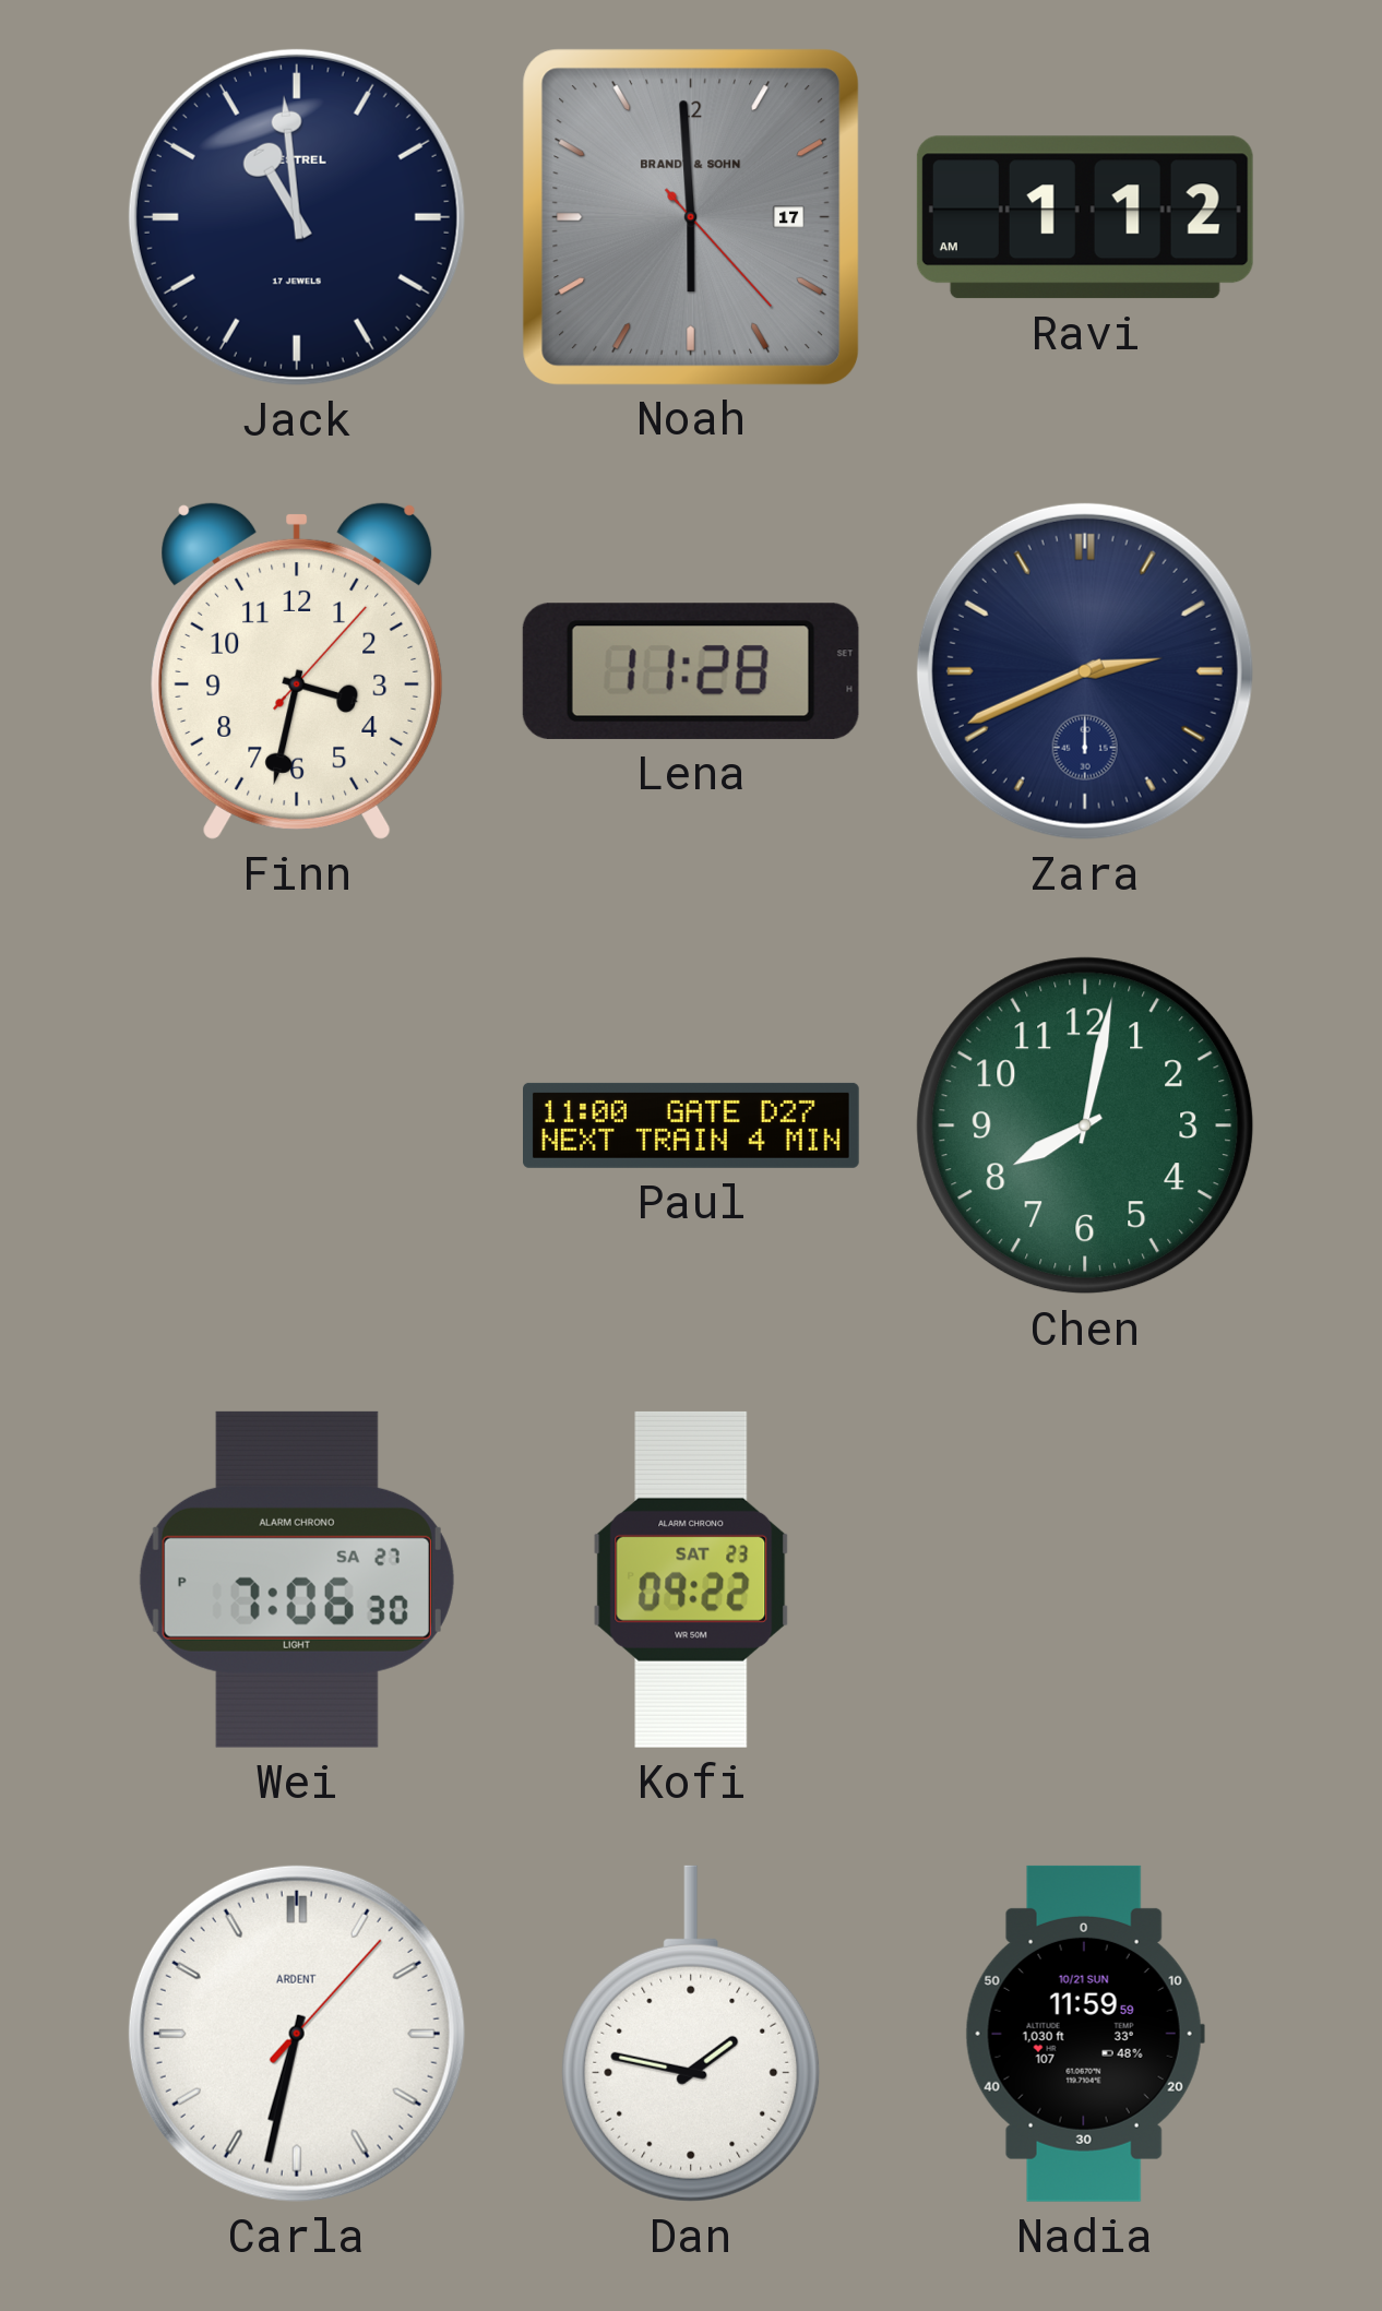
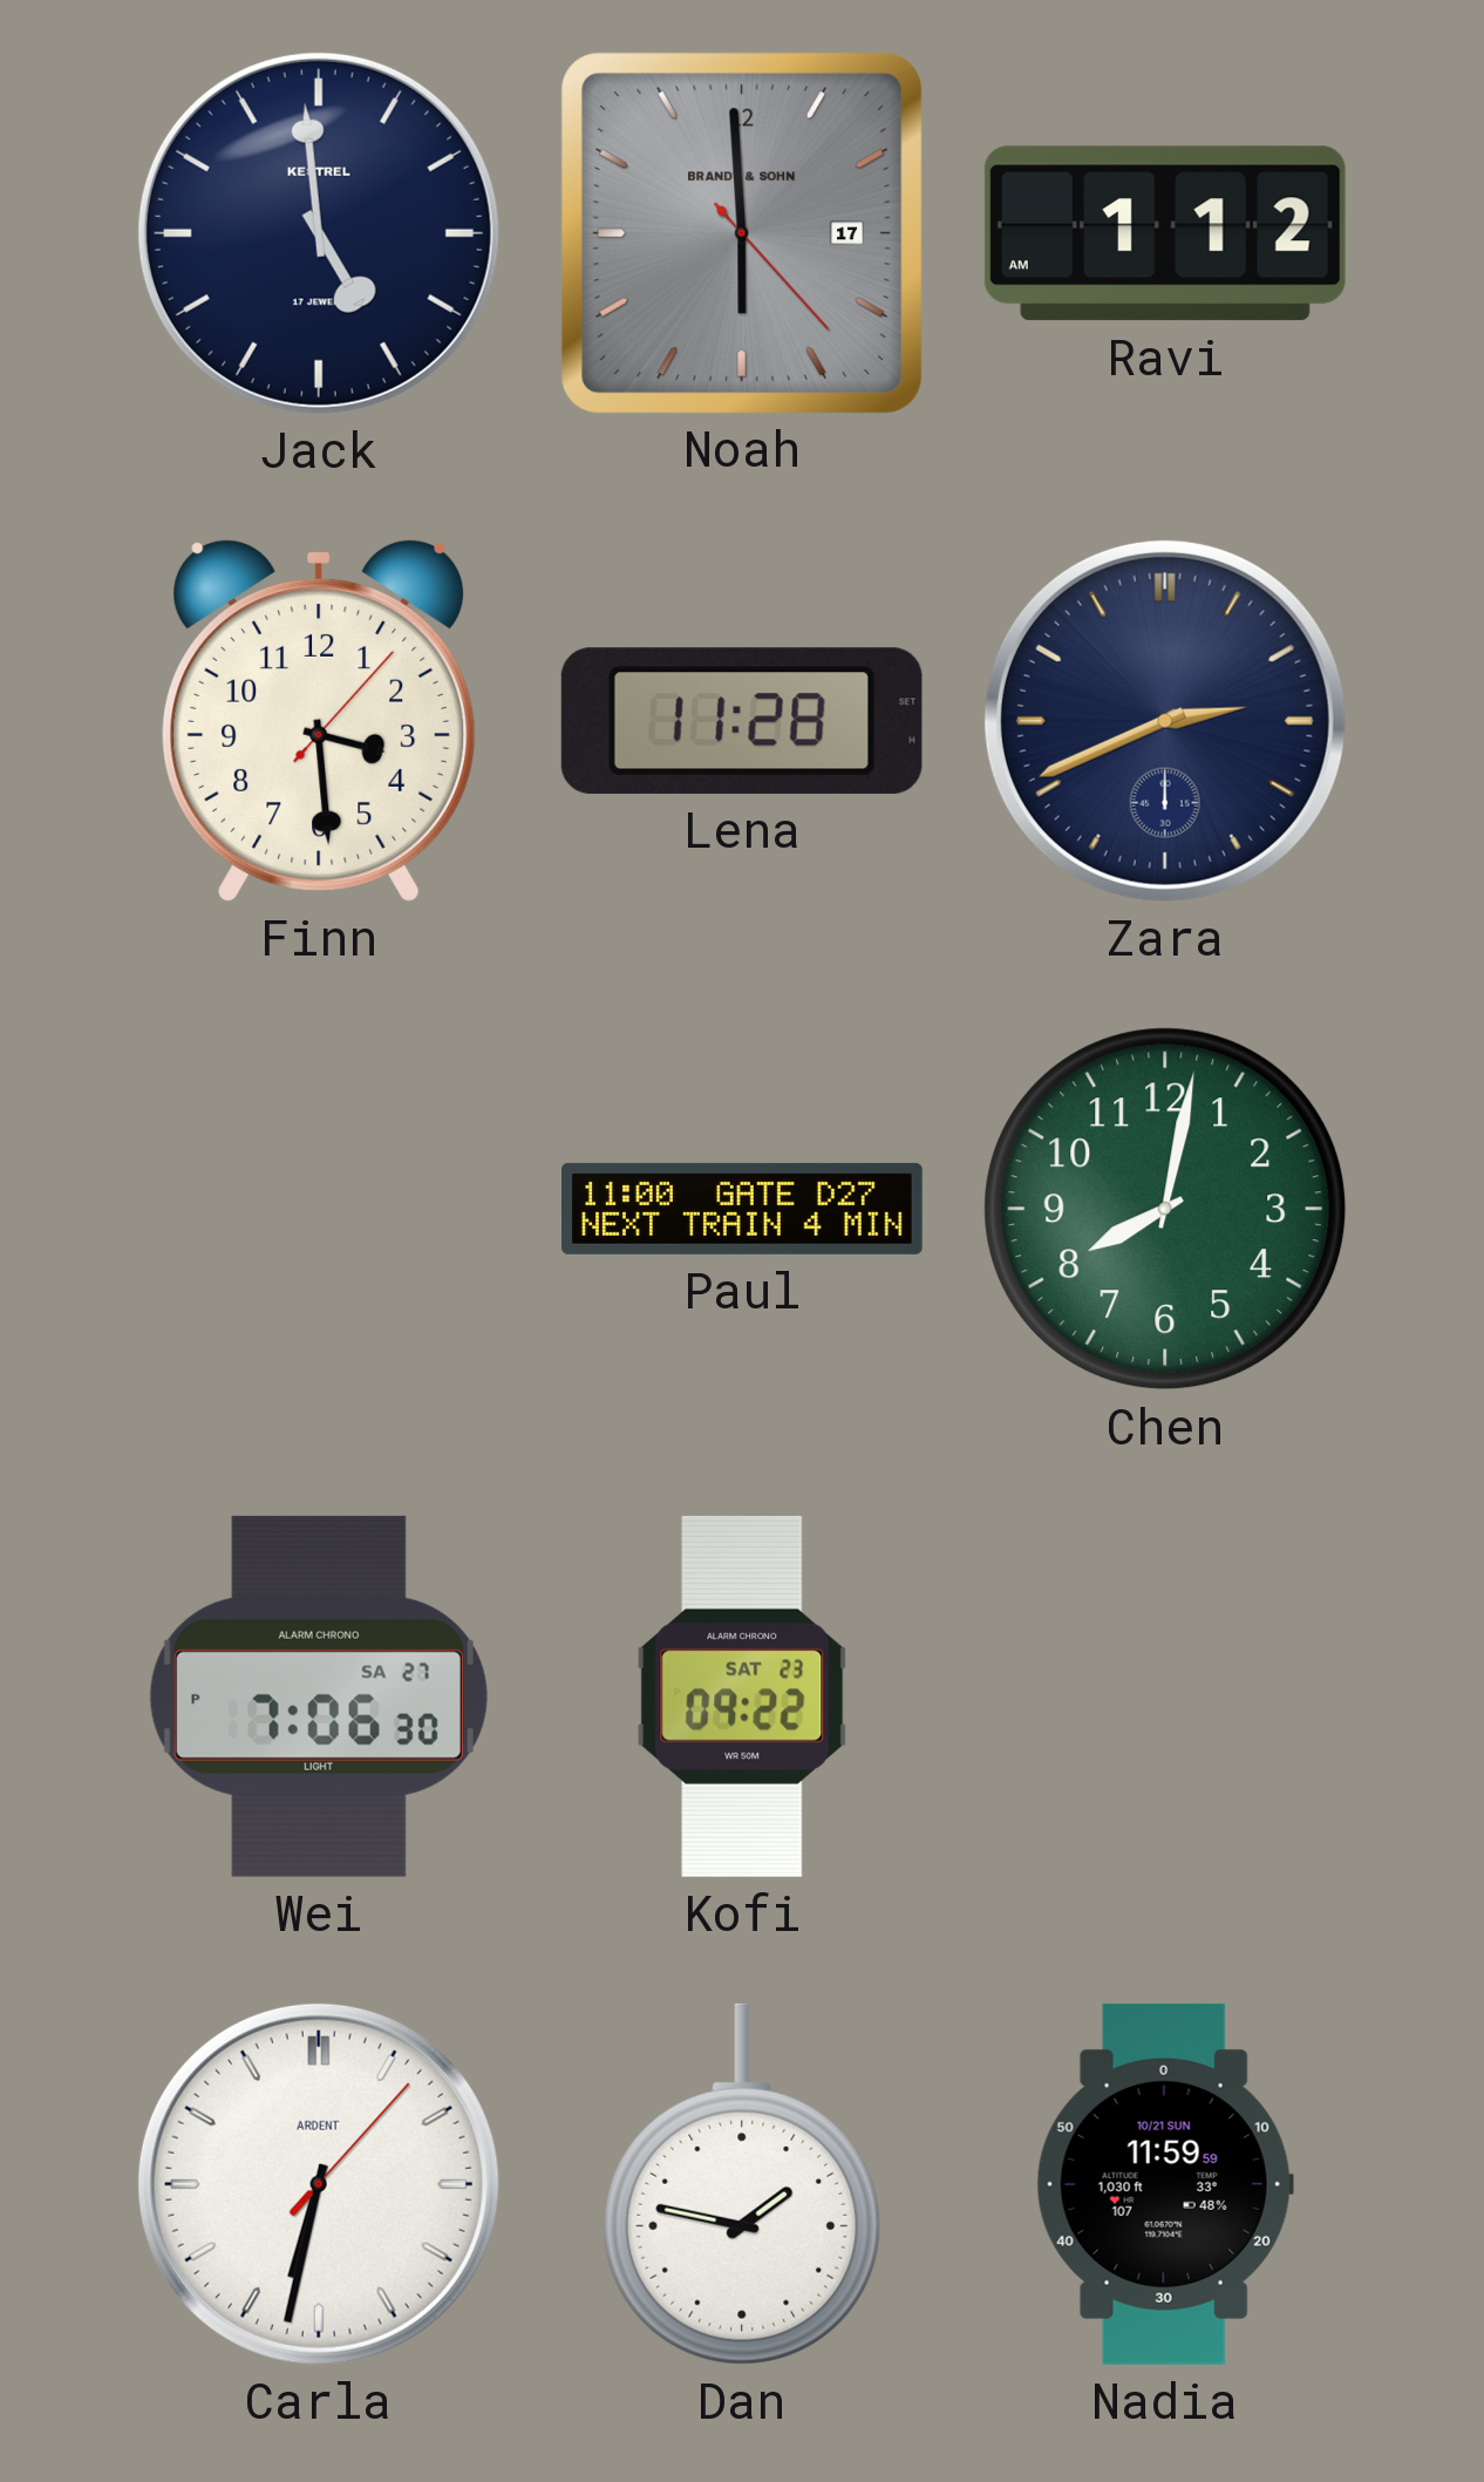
Jack: 10:59 -> 4:59
Finn: 3:32 -> 3:29
